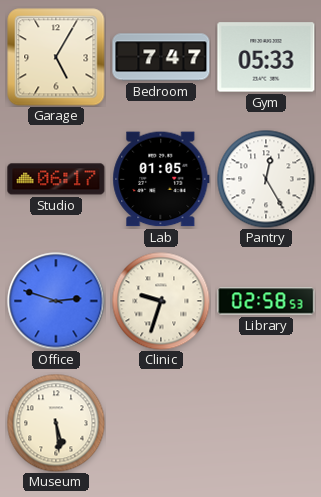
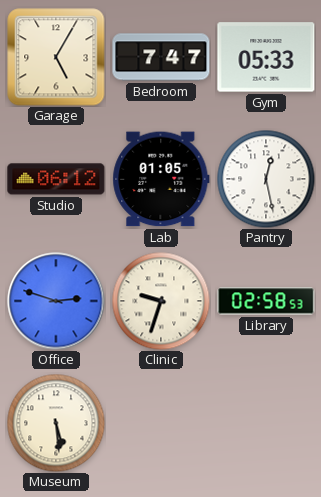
Studio: 06:17 -> 06:12
Pantry: 12:25 -> 12:28
